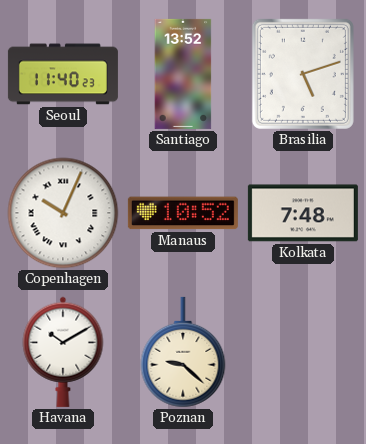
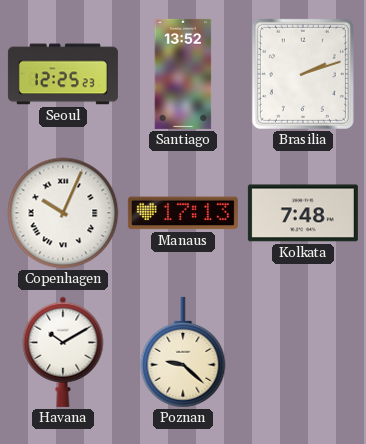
Seoul: 11:40 -> 12:25
Brasilia: 5:12 -> 2:12
Manaus: 10:52 -> 17:13
